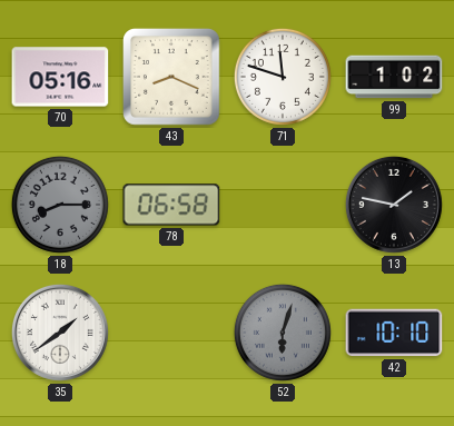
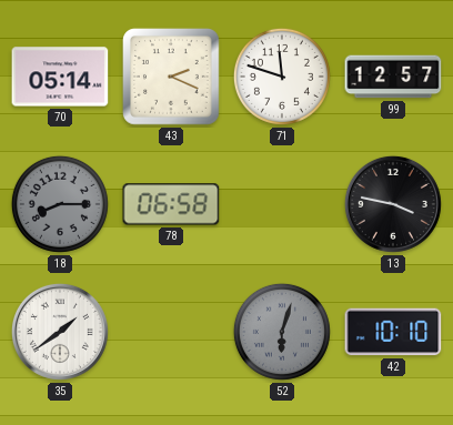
70: 05:16 -> 05:14
43: 8:19 -> 2:19
99: 1:02 -> 12:57
13: 1:47 -> 3:47
